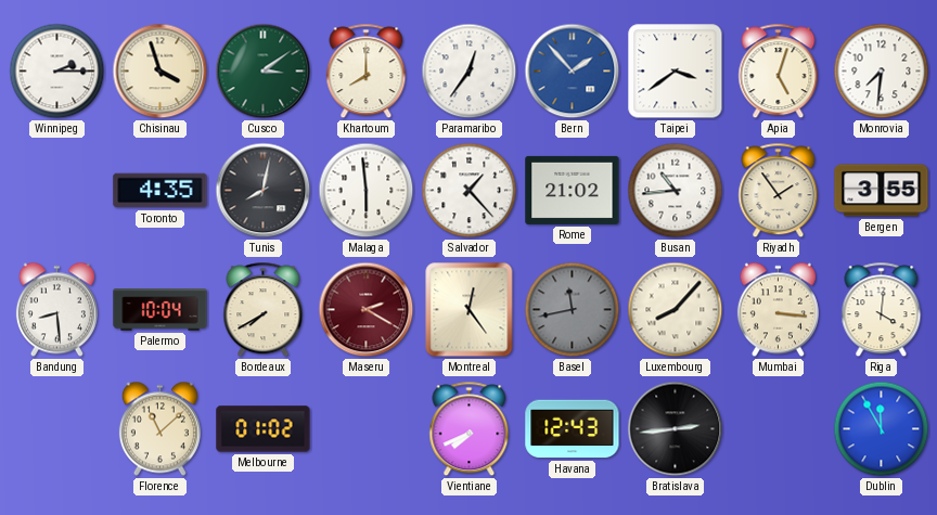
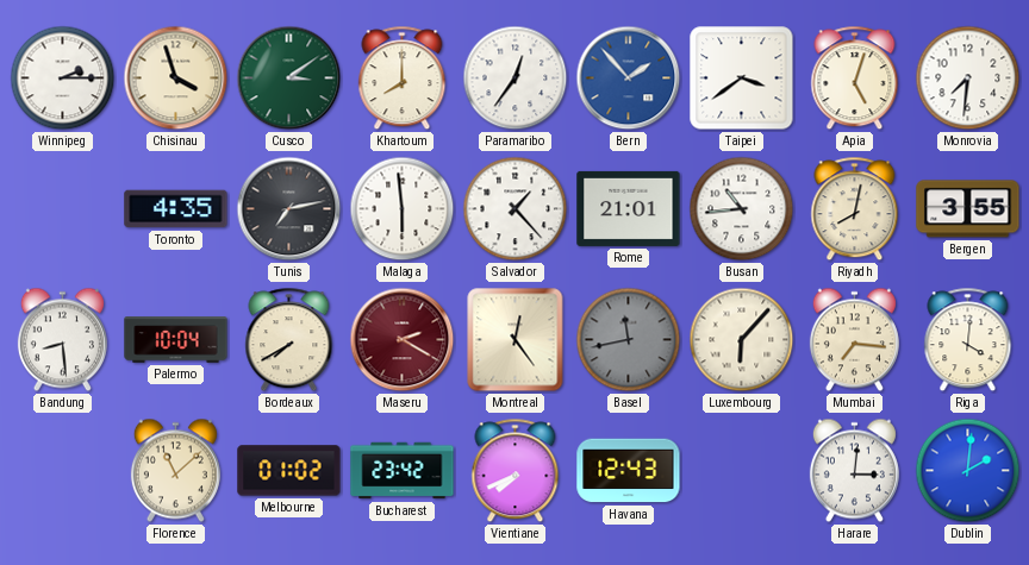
Tunis: 8:02 -> 7:13
Rome: 21:02 -> 21:01
Riyadh: 1:54 -> 8:02
Luxembourg: 8:07 -> 6:07
Mumbai: 3:16 -> 7:16
Bucharest: none -> 23:42
Bratislava: 2:44 -> none
Harare: none -> 3:01
Dublin: 11:55 -> 2:01
